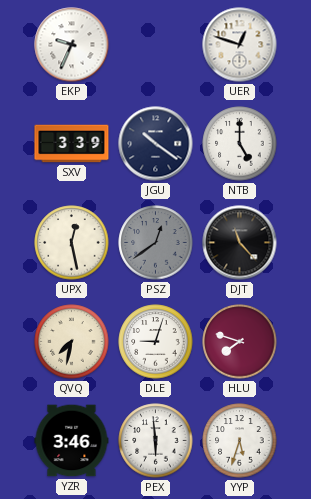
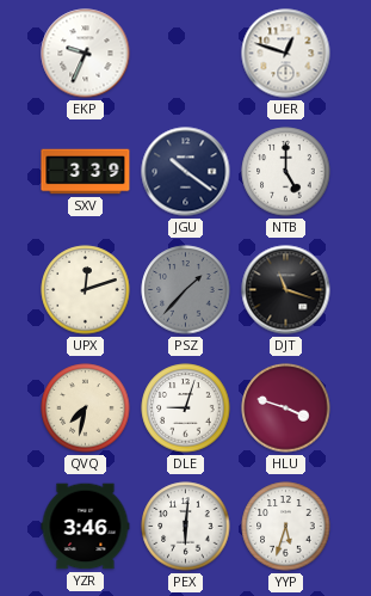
UPX: 12:28 -> 12:12
PSZ: 12:39 -> 1:37
DJT: 11:23 -> 11:18
HLU: 7:48 -> 3:48
PEX: 5:59 -> 6:01
